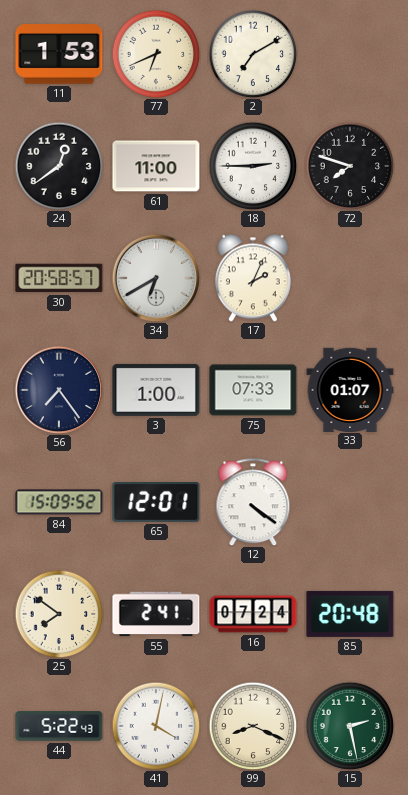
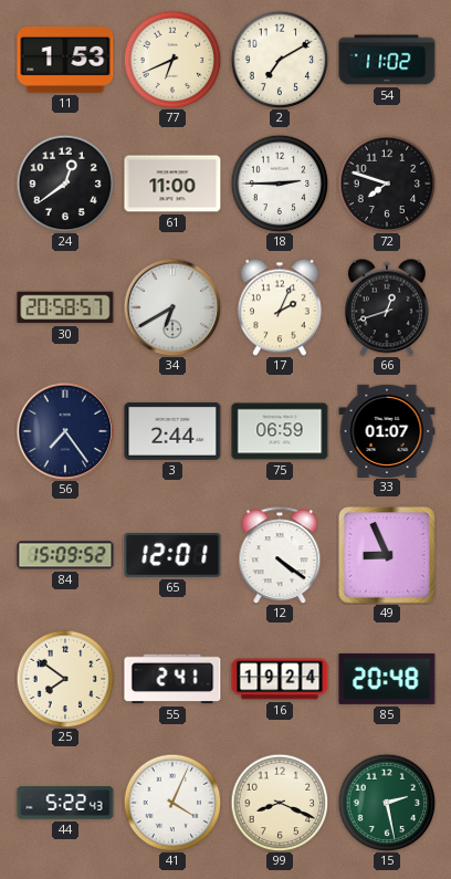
54: none -> 11:02
66: none -> 12:42
3: 1:00 -> 2:44
75: 07:33 -> 06:59
49: none -> 8:56
16: 07:24 -> 19:24
41: 4:02 -> 4:04
